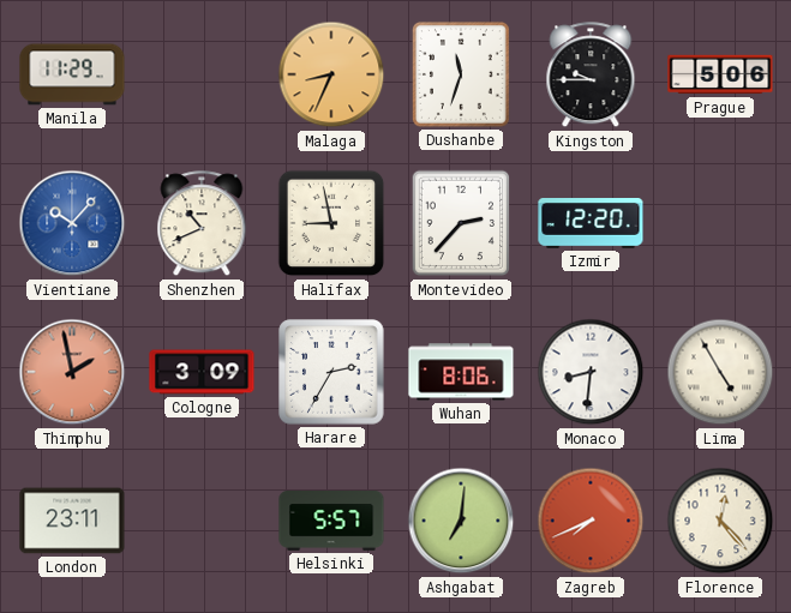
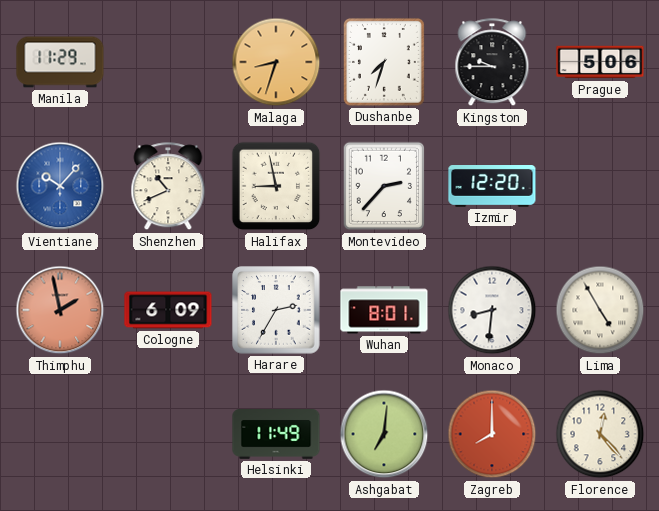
Malaga: 8:34 -> 8:33
Dushanbe: 11:33 -> 7:33
Cologne: 3:09 -> 6:09
Wuhan: 8:06 -> 8:01
London: 23:11 -> none
Helsinki: 5:57 -> 11:49
Zagreb: 7:41 -> 8:00
